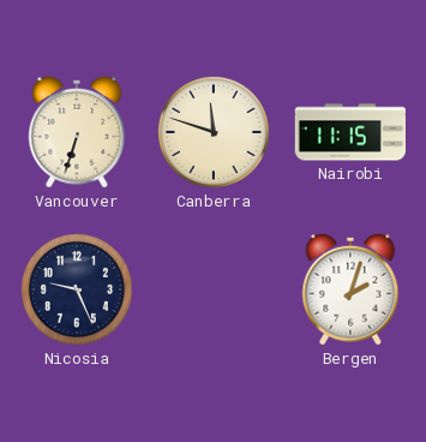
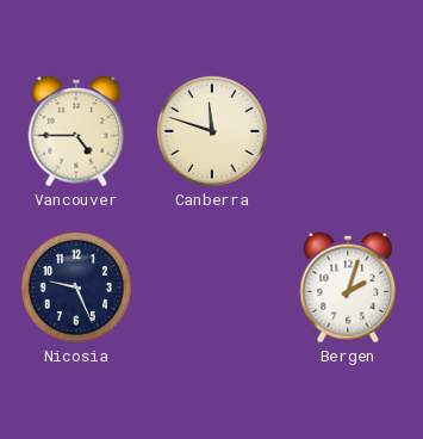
Vancouver: 6:33 -> 4:45
Nairobi: 11:15 -> none
